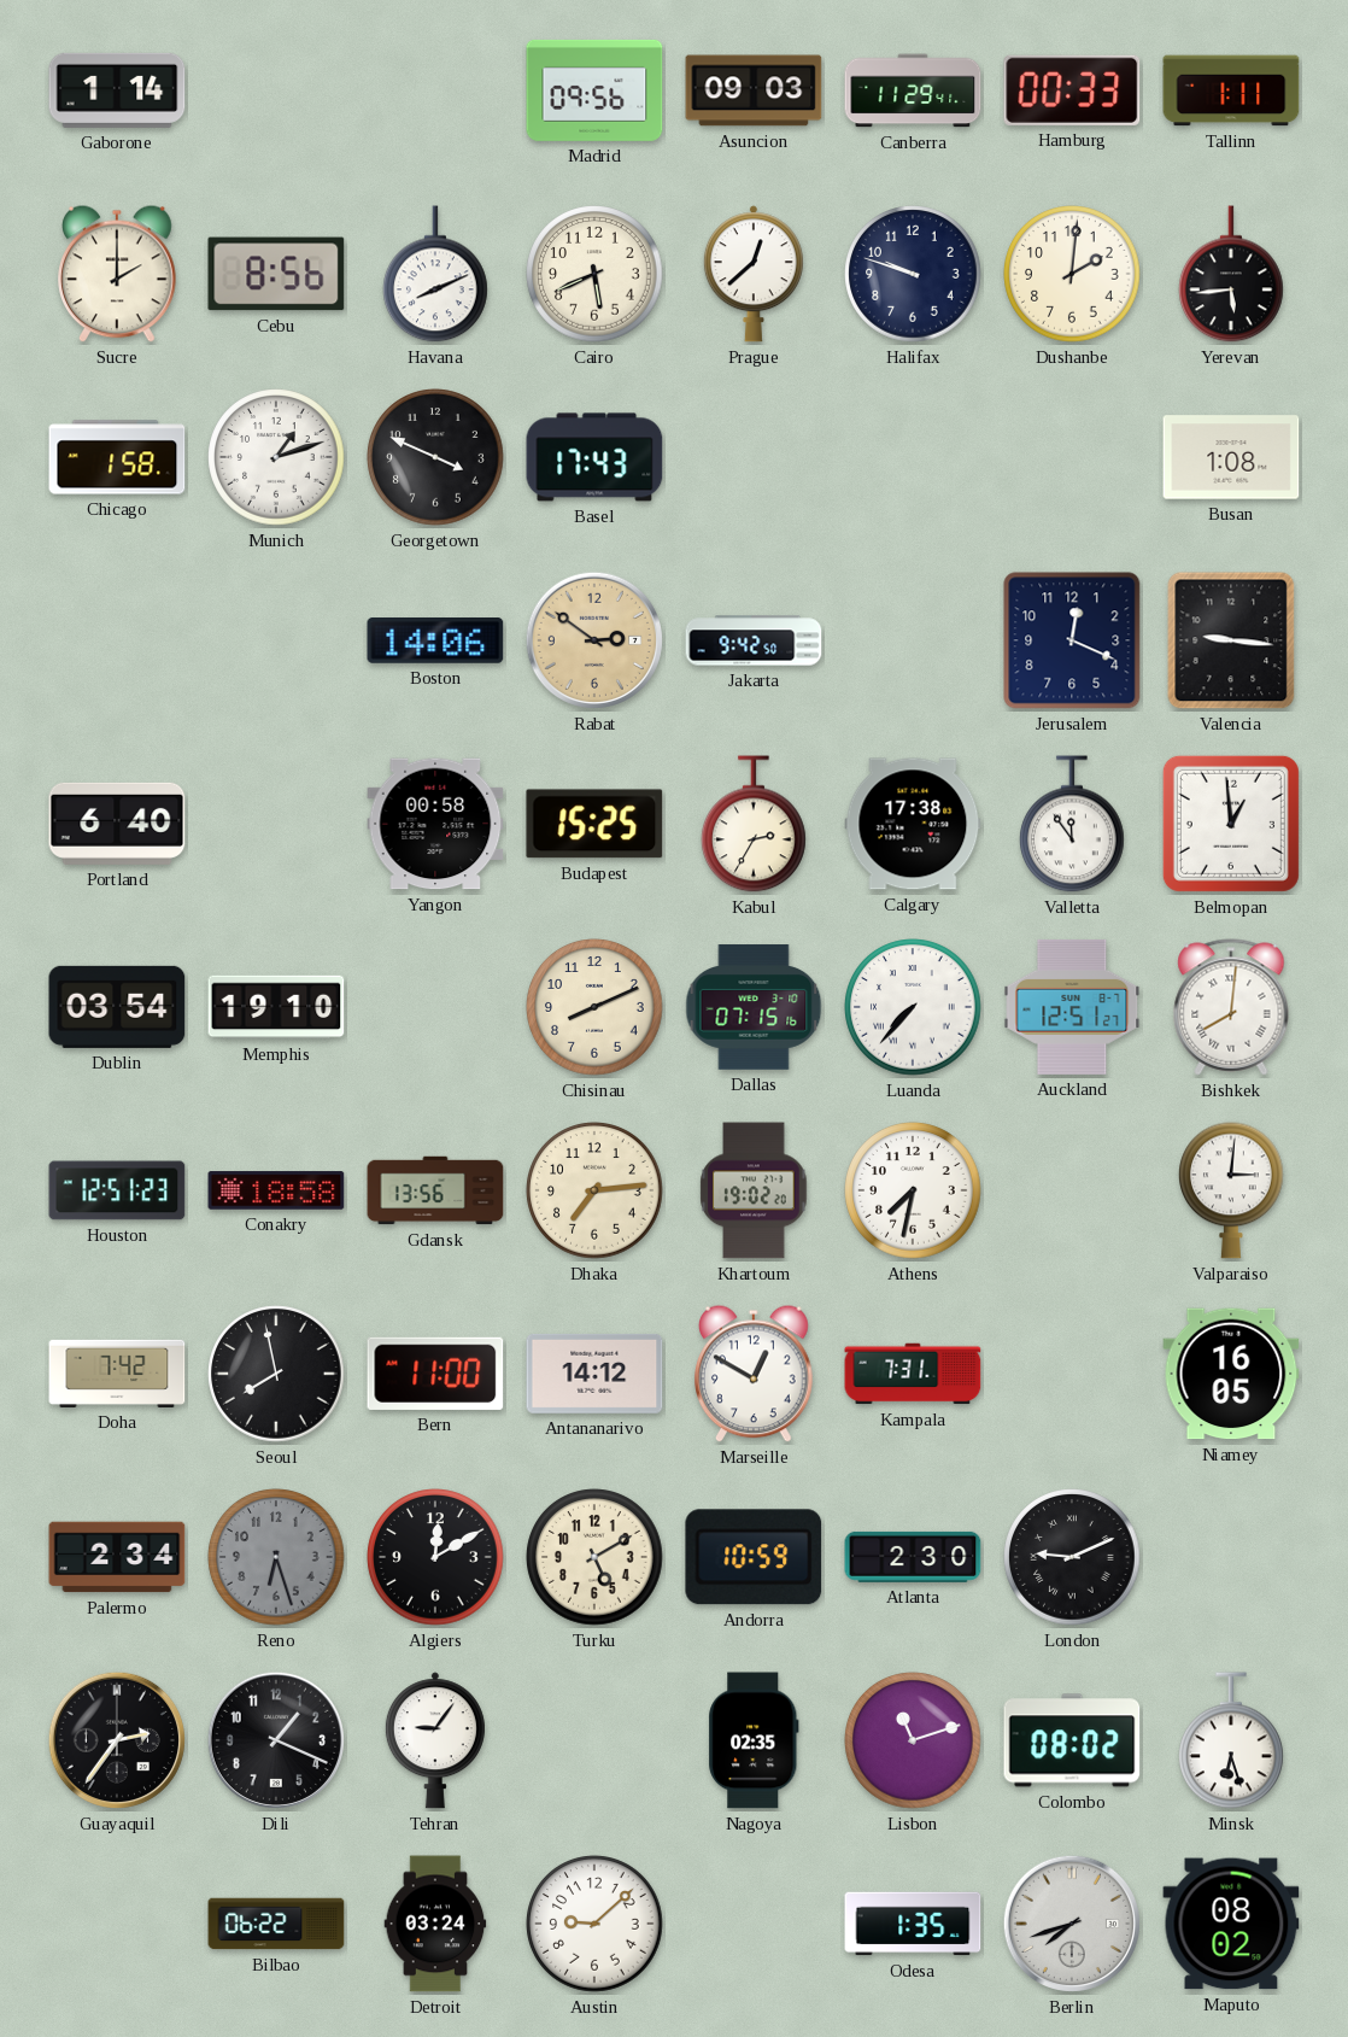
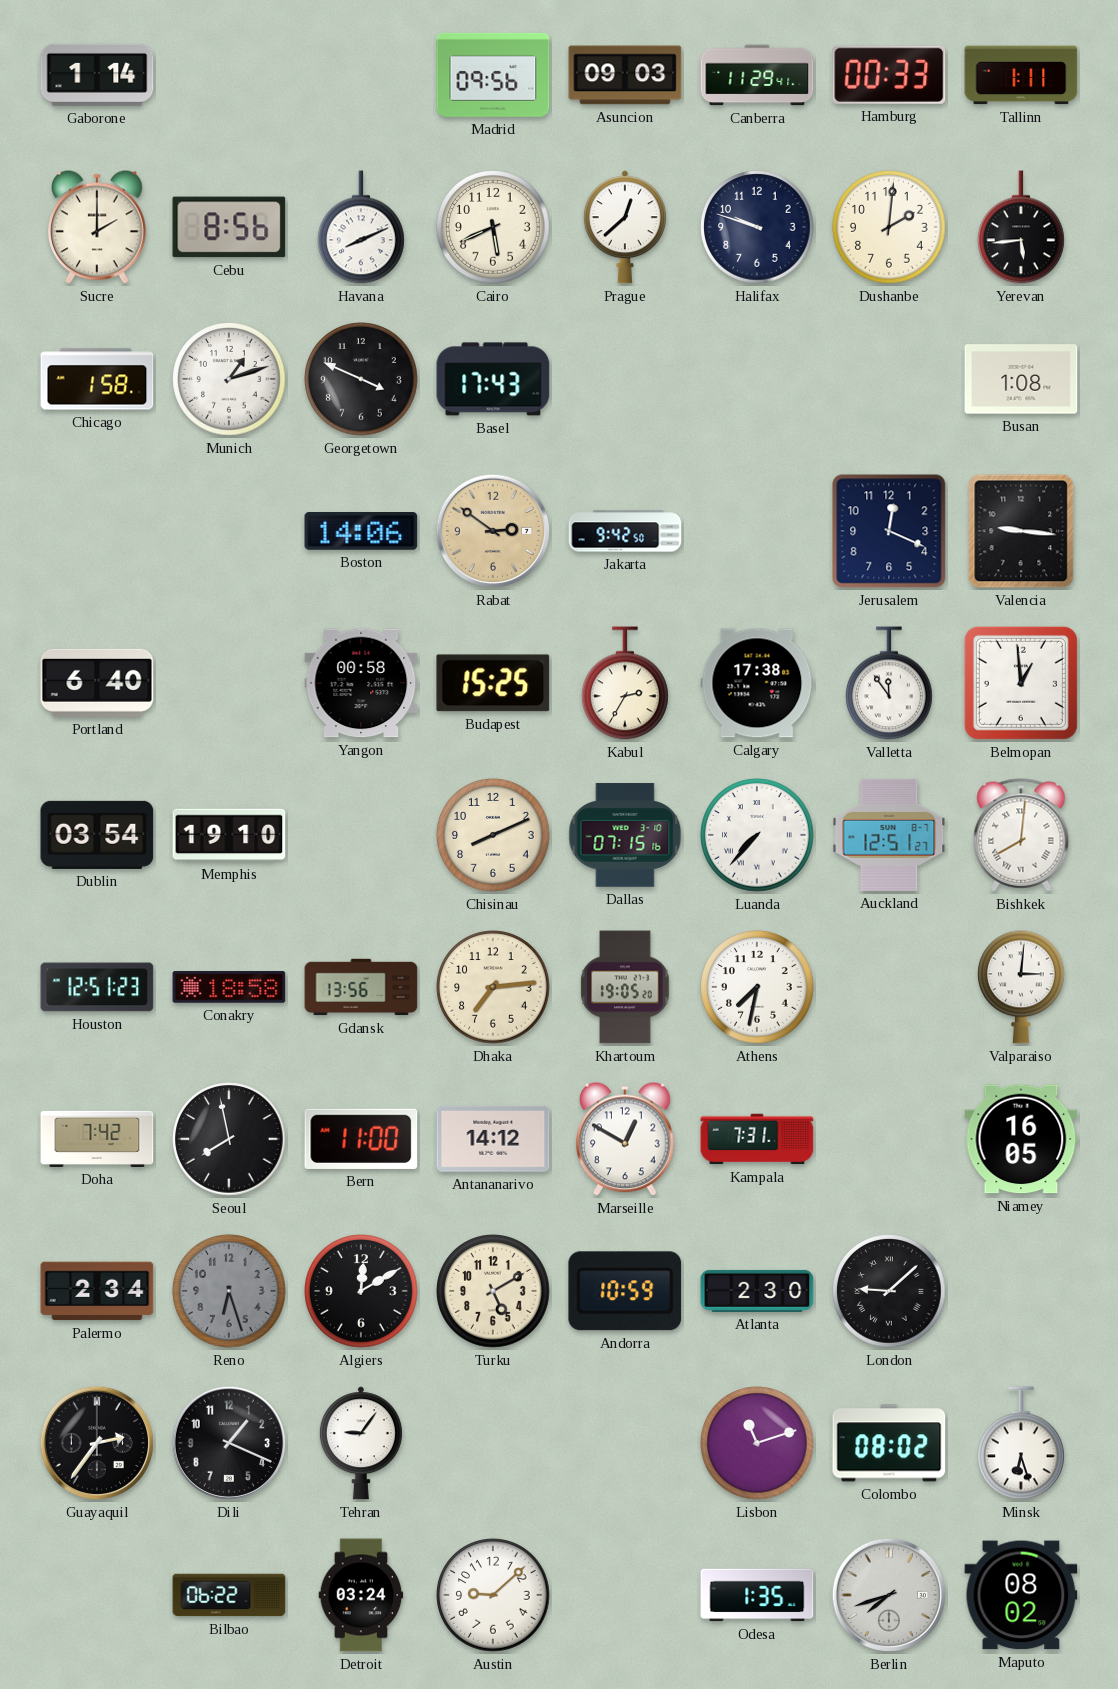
Khartoum: 19:02 -> 19:05
London: 9:11 -> 9:08
Nagoya: 02:35 -> none
